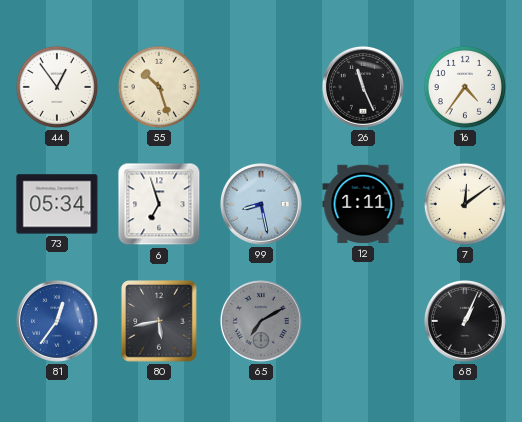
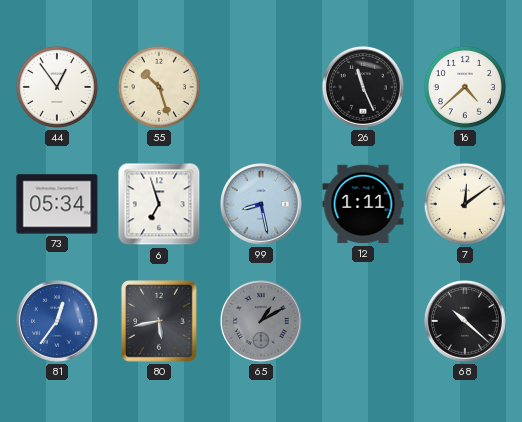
16: 4:36 -> 4:38
65: 7:10 -> 1:10
68: 1:04 -> 10:22
